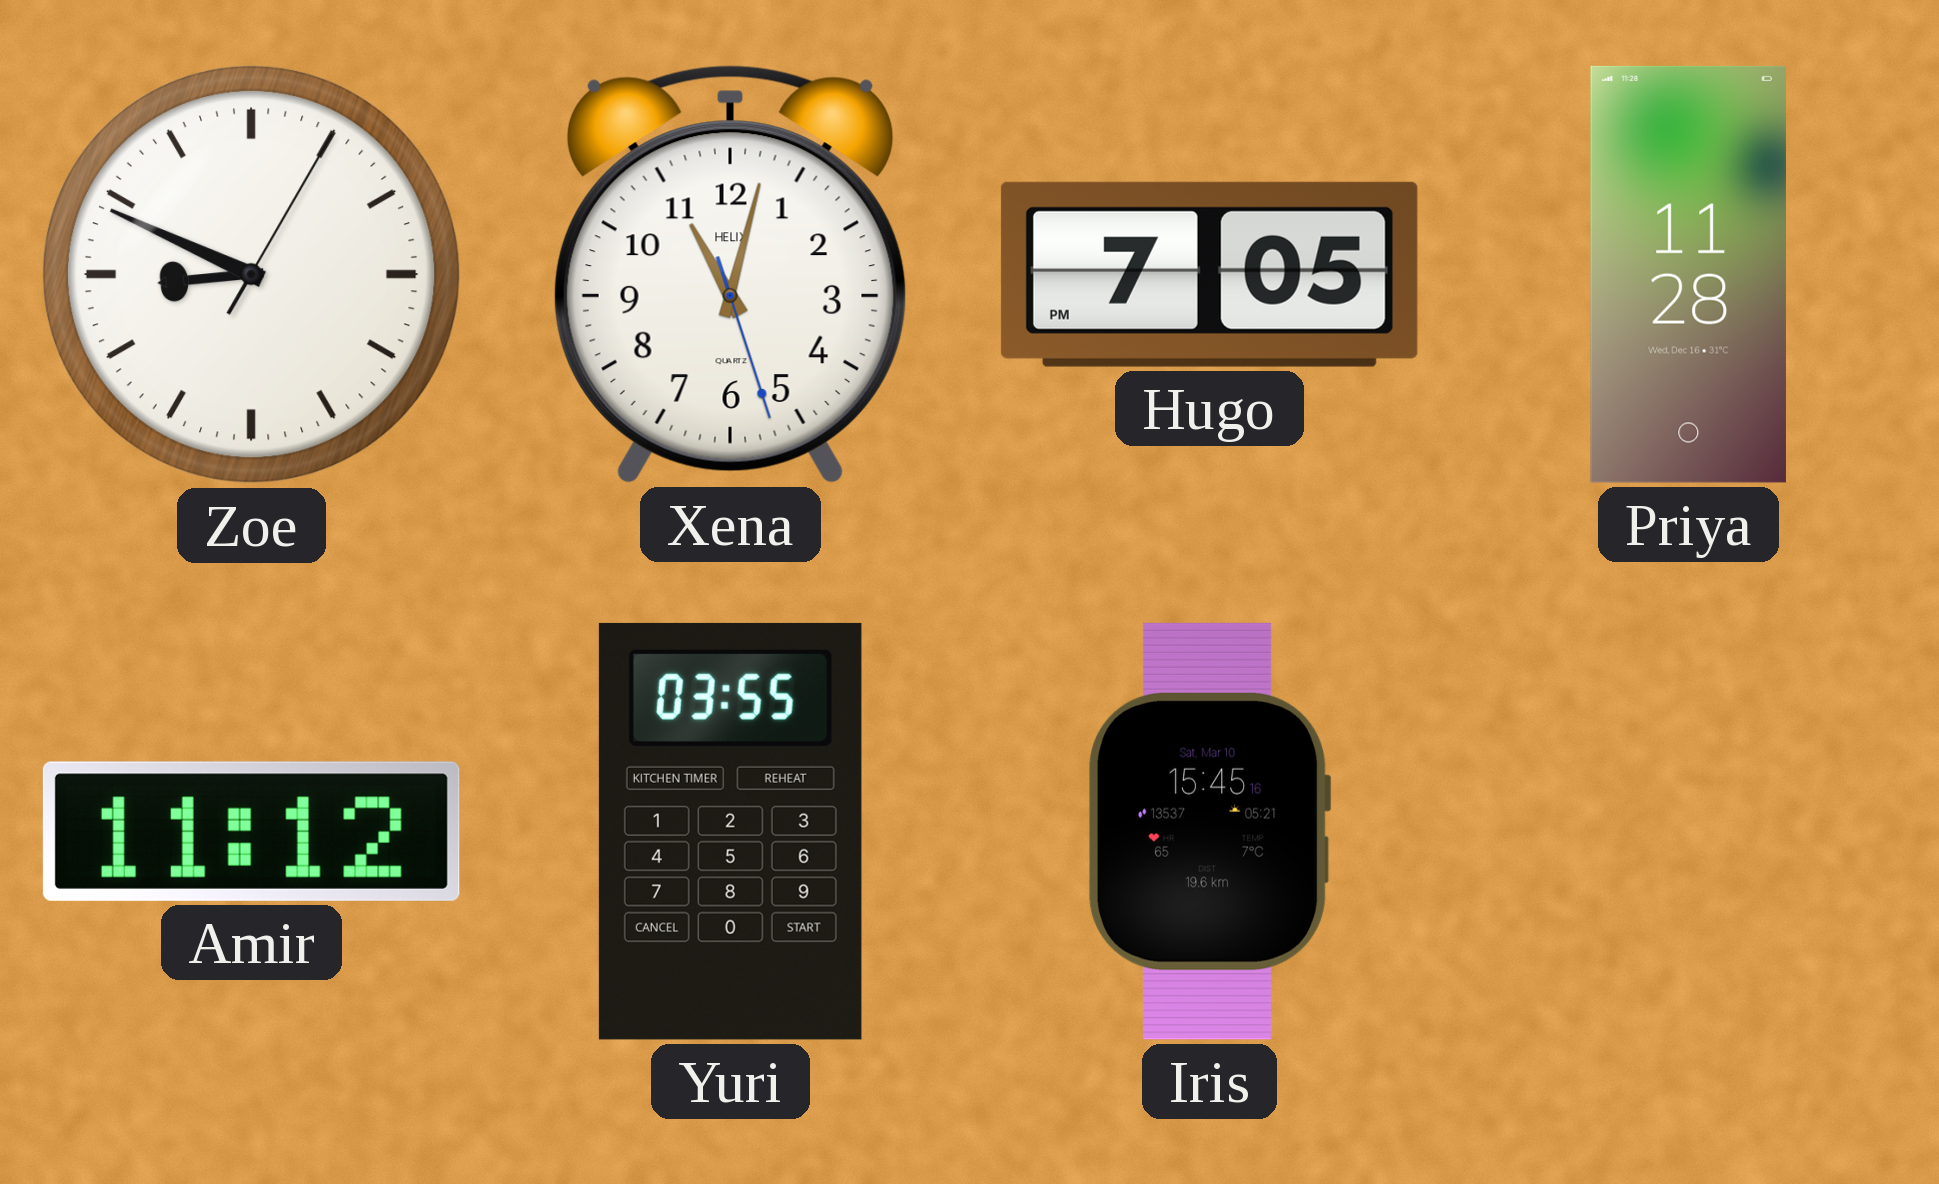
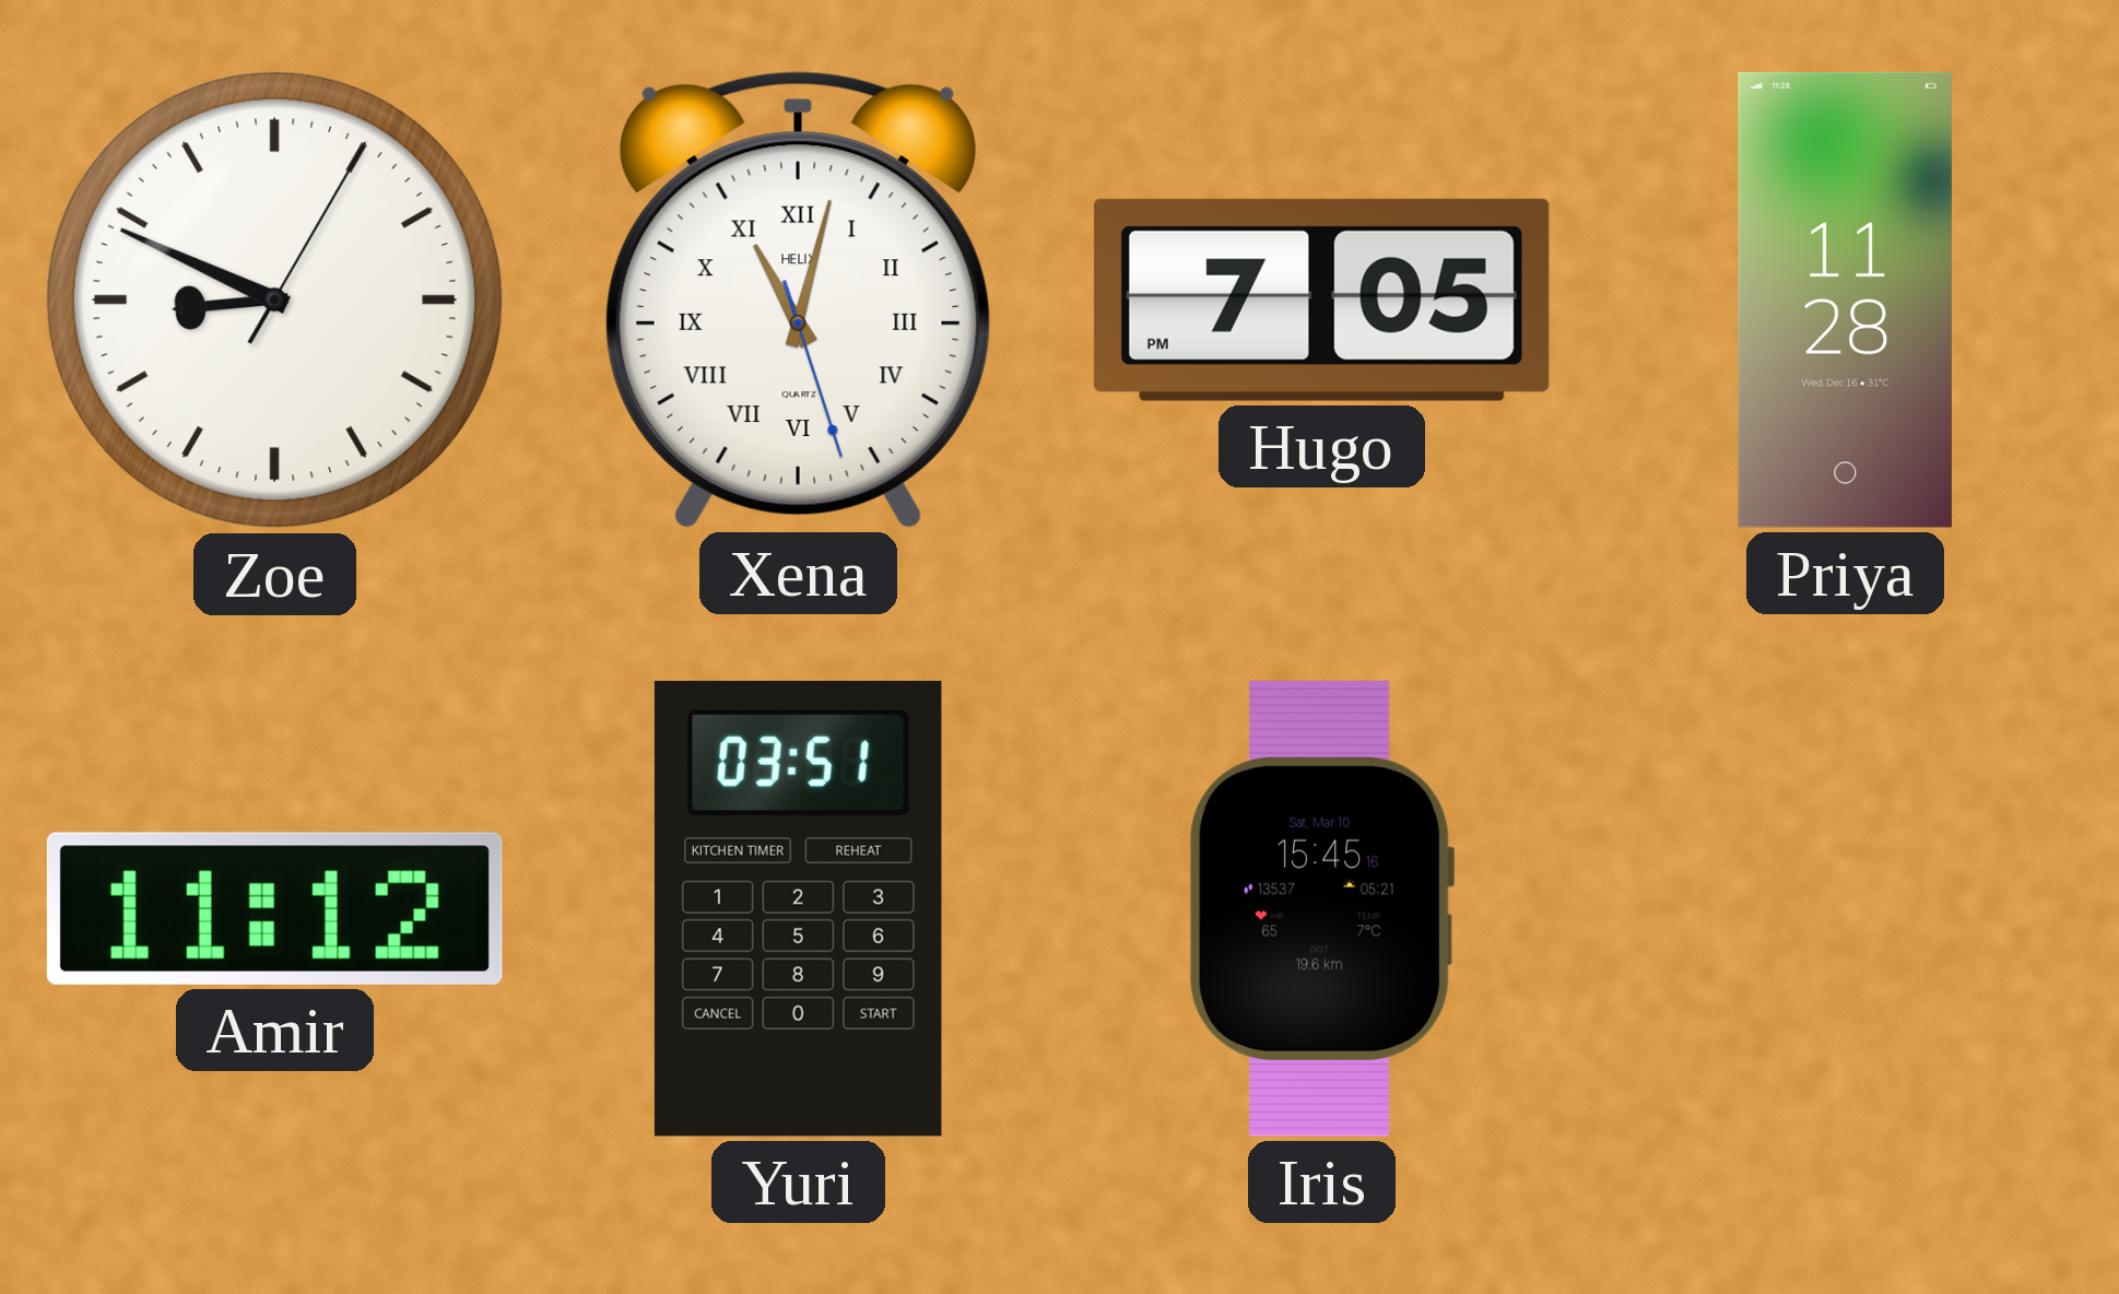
Xena numerals: Arabic -> Roman
Yuri: 03:55 -> 03:51
